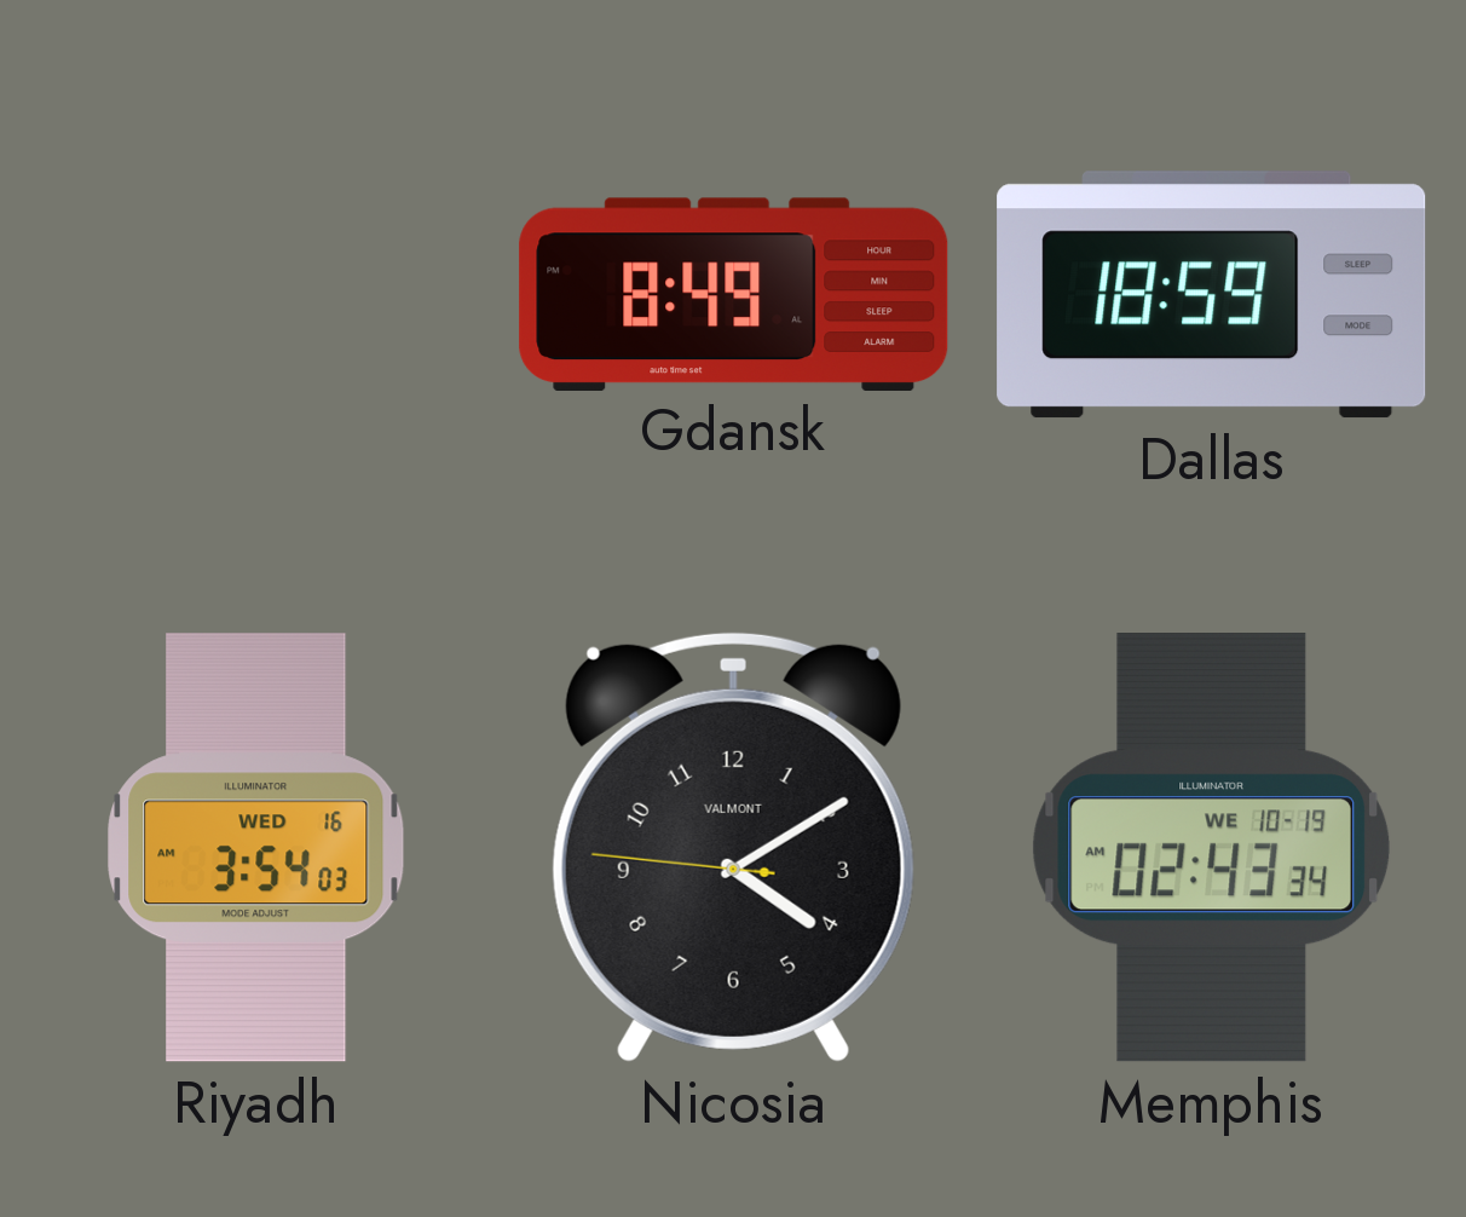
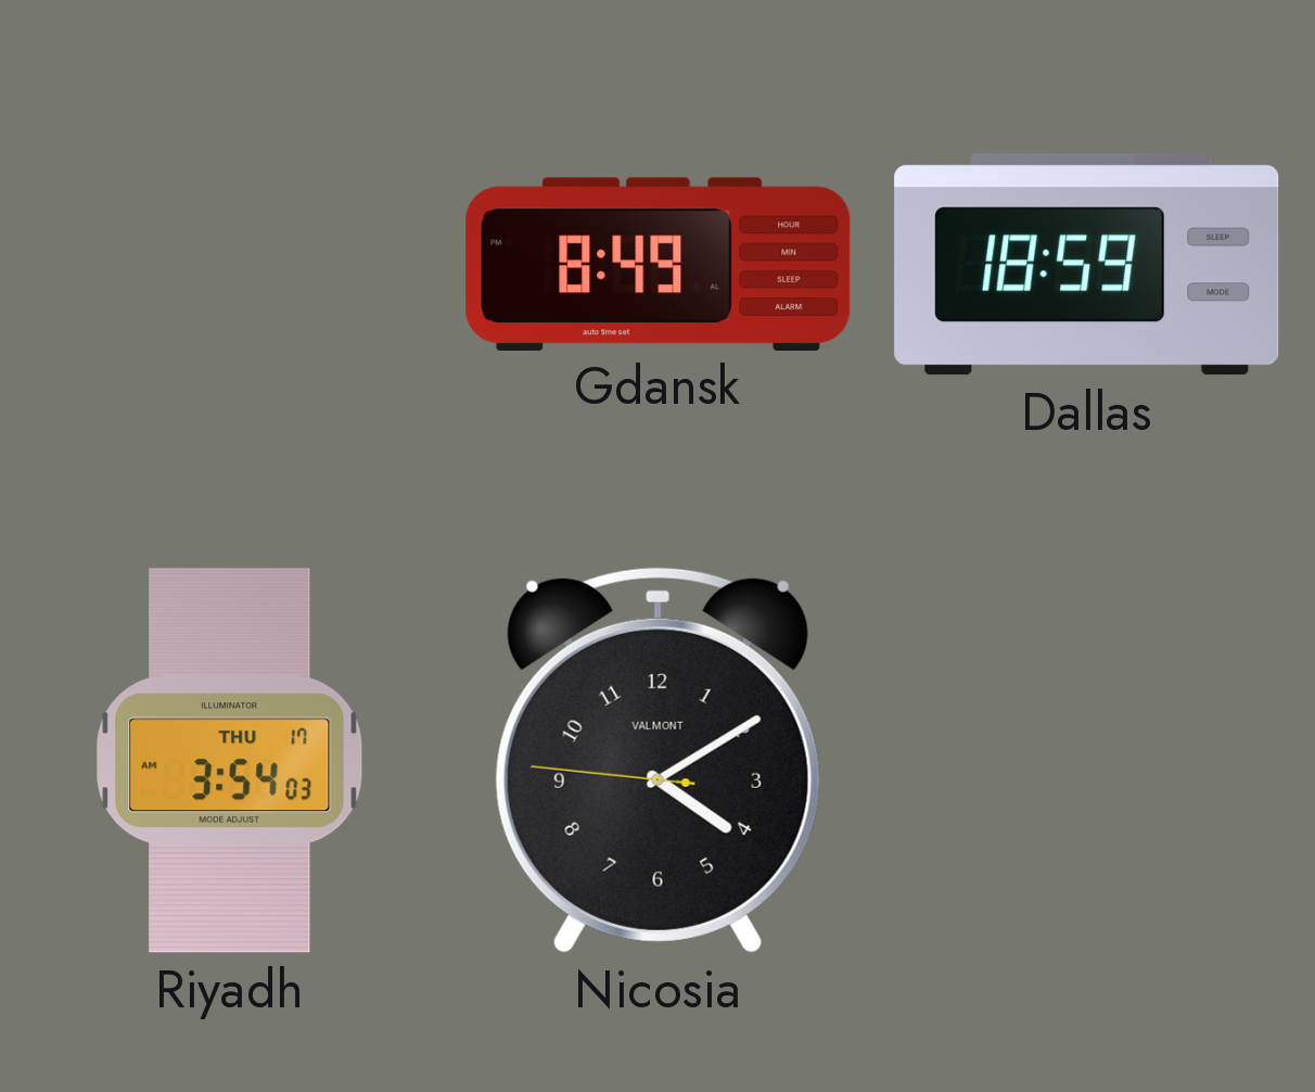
Riyadh date: WED 16 -> THU 17
Memphis: 02:43 -> none
